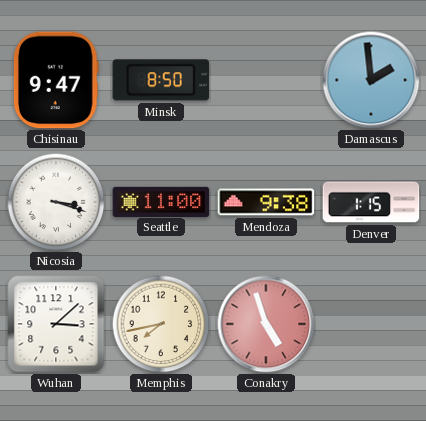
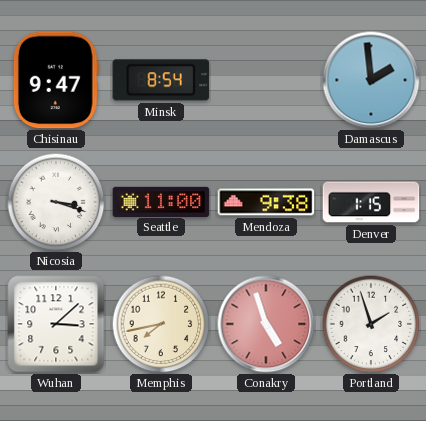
Minsk: 8:50 -> 8:54
Portland: none -> 1:57
